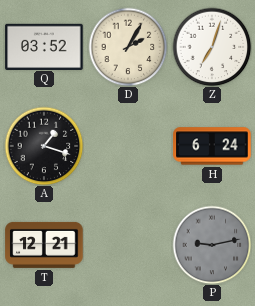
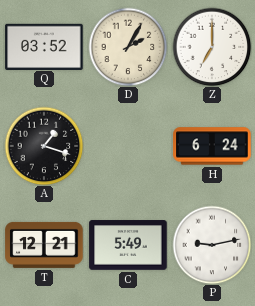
Z: 7:03 -> 7:00
C: none -> 5:49
P dial: grey -> white
